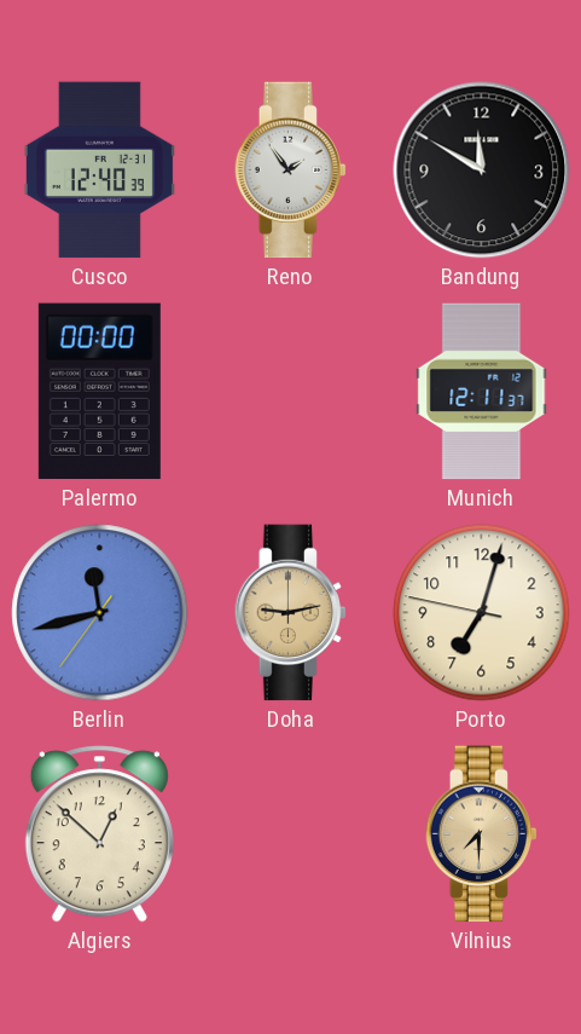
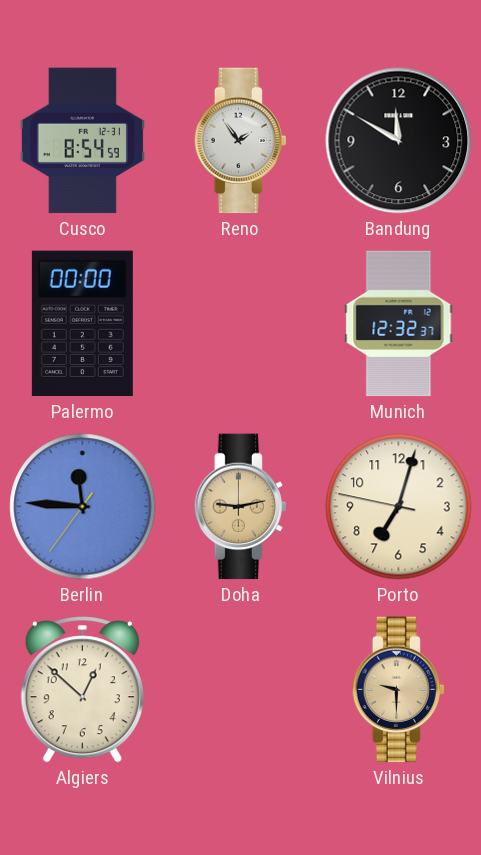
Cusco: 12:40 -> 8:54
Munich: 12:11 -> 12:32
Berlin: 11:42 -> 11:45
Vilnius: 7:30 -> 9:30
